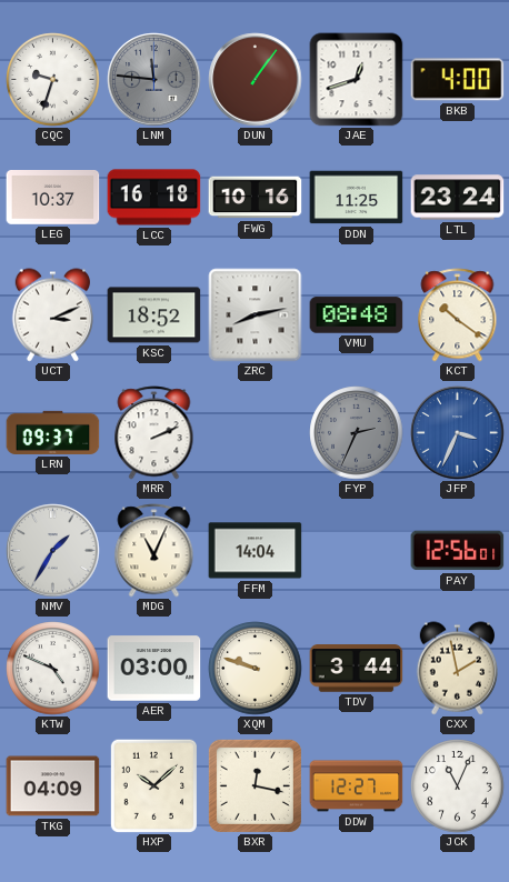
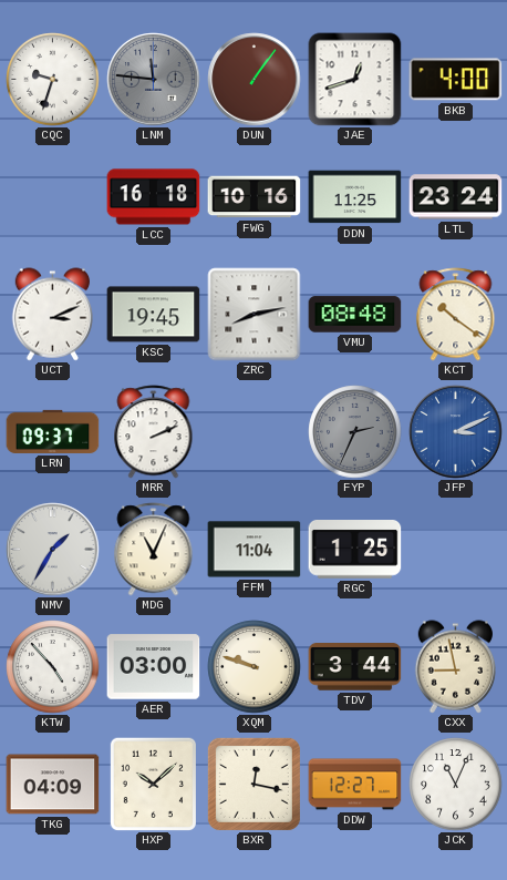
LEG: 10:37 -> none
KSC: 18:52 -> 19:45
JFP: 3:34 -> 3:11
FFM: 14:04 -> 11:04
RGC: none -> 1:25
PAY: 12:56 -> none
KTW: 4:49 -> 4:53
CXX: 1:58 -> 8:58
